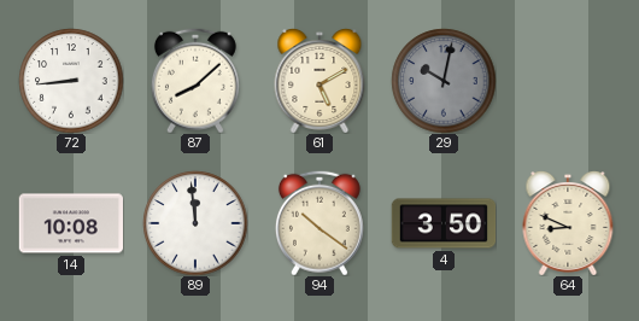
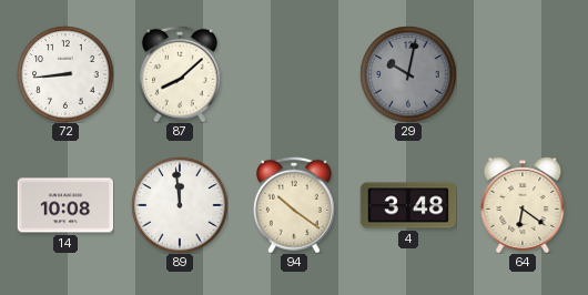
61: 5:10 -> none
4: 3:50 -> 3:48
64: 8:49 -> 6:21
